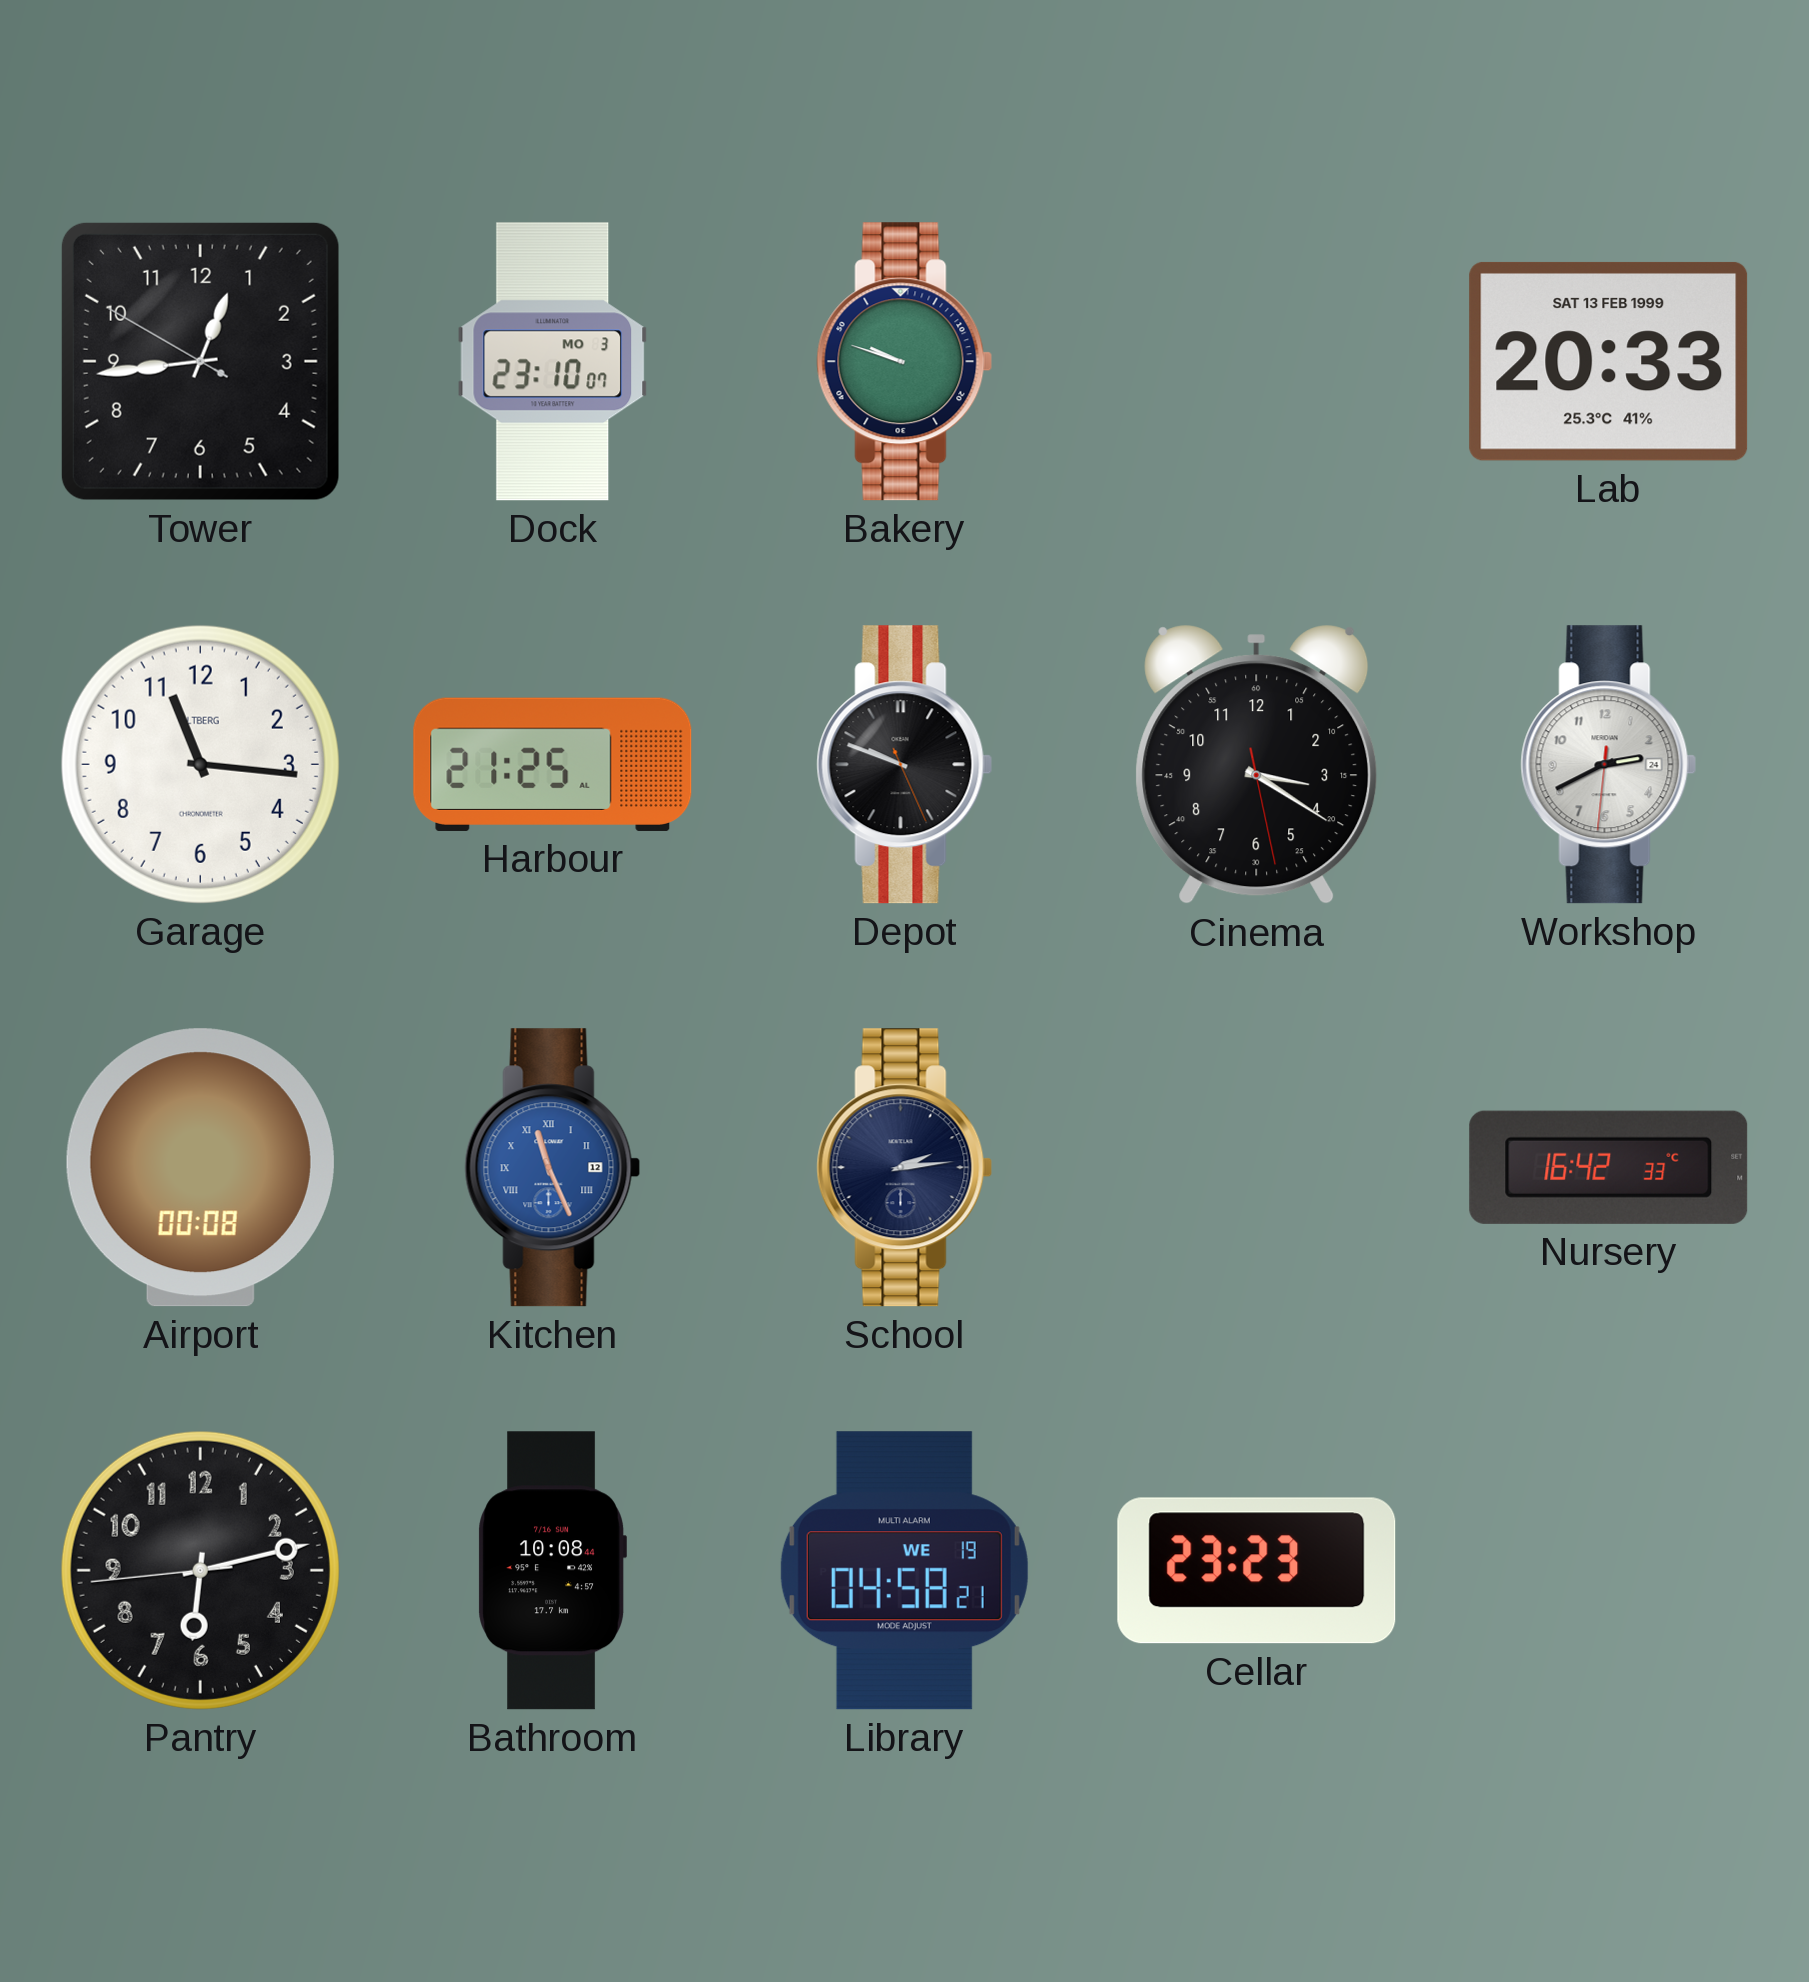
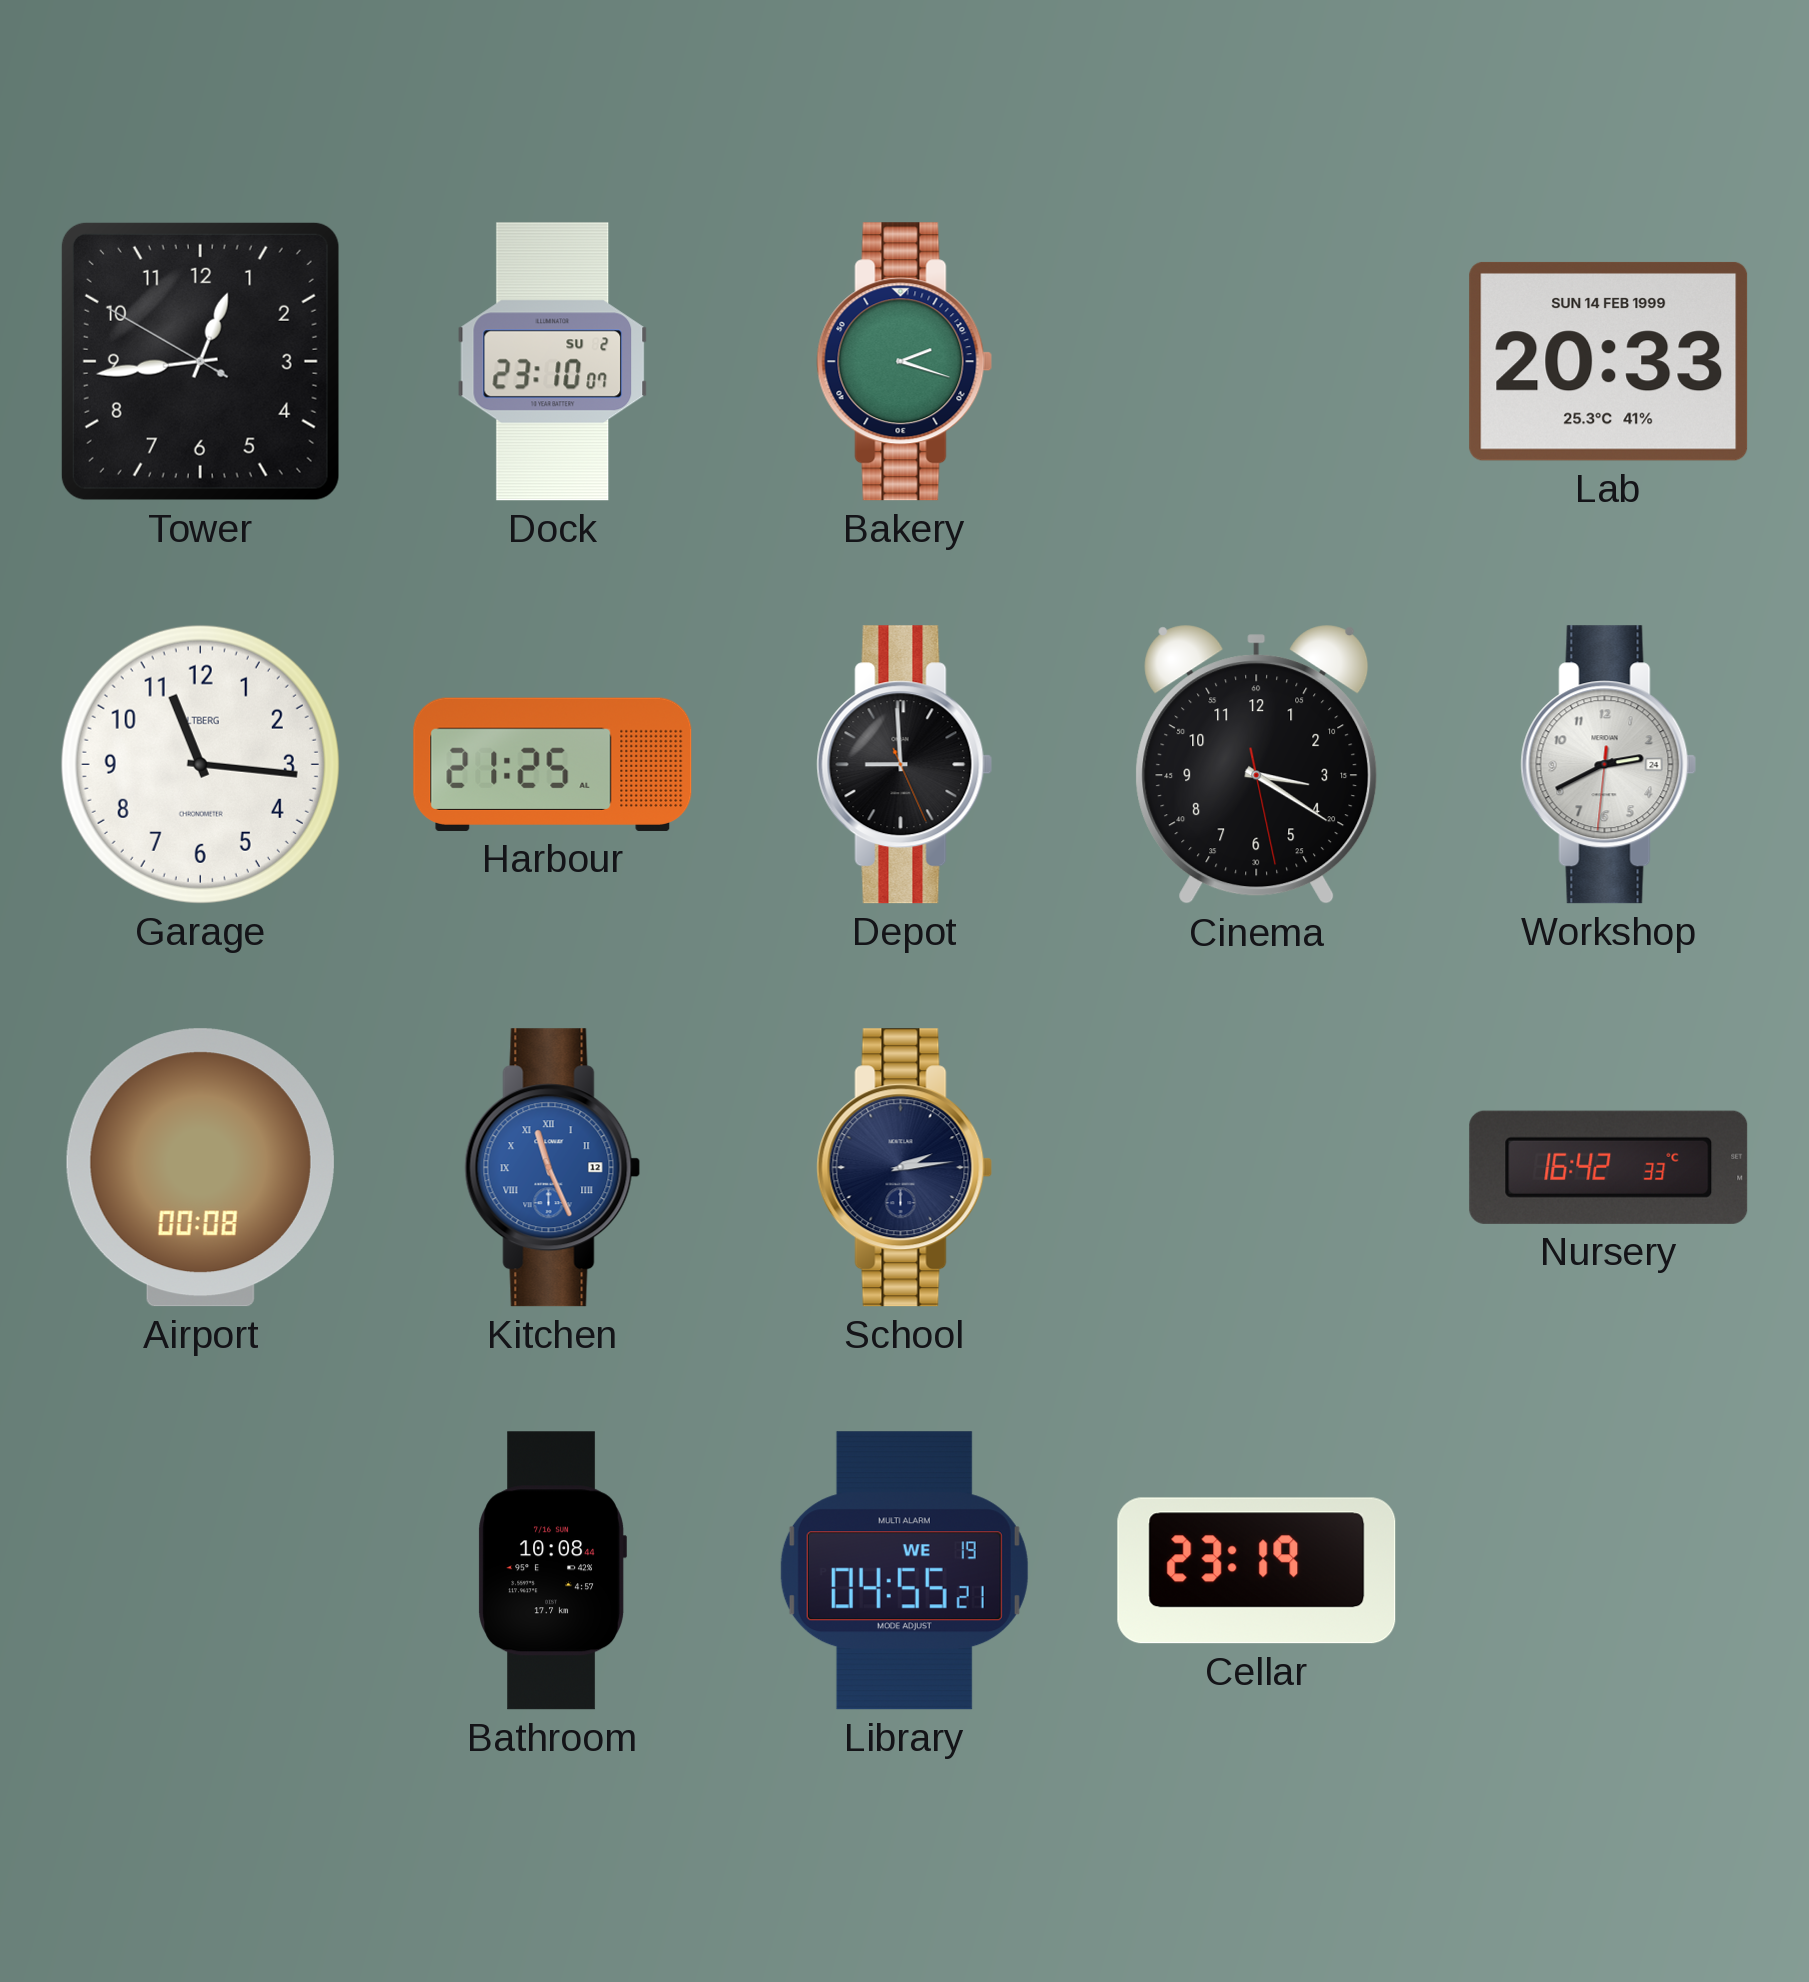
Dock date: MO 3 -> SU 2
Bakery: 9:48 -> 2:18
Lab date: SAT 13 FEB 1999 -> SUN 14 FEB 1999
Depot: 9:48 -> 8:59
Pantry: 6:12 -> none
Library: 04:58 -> 04:55
Cellar: 23:23 -> 23:19
